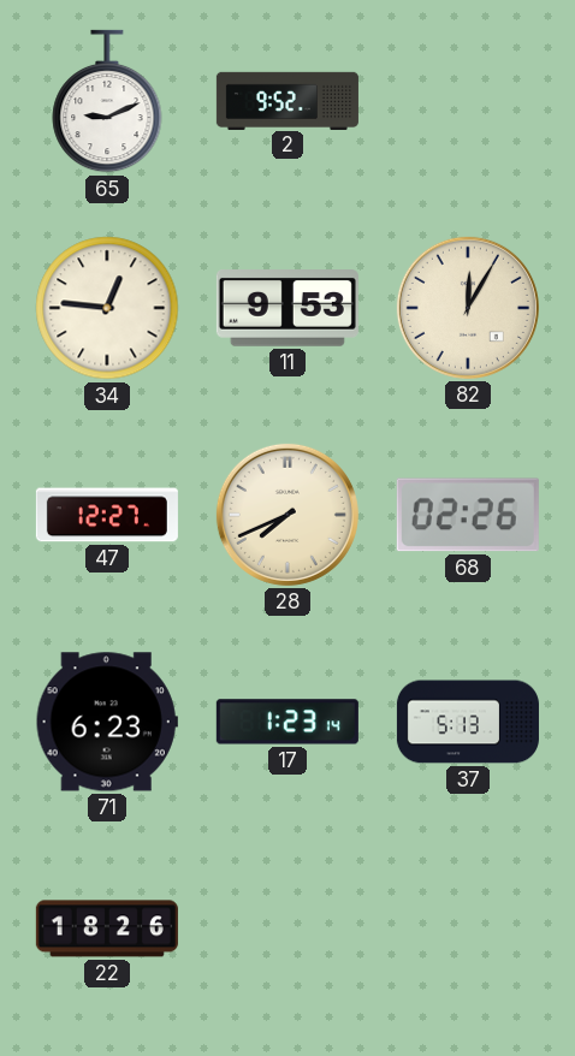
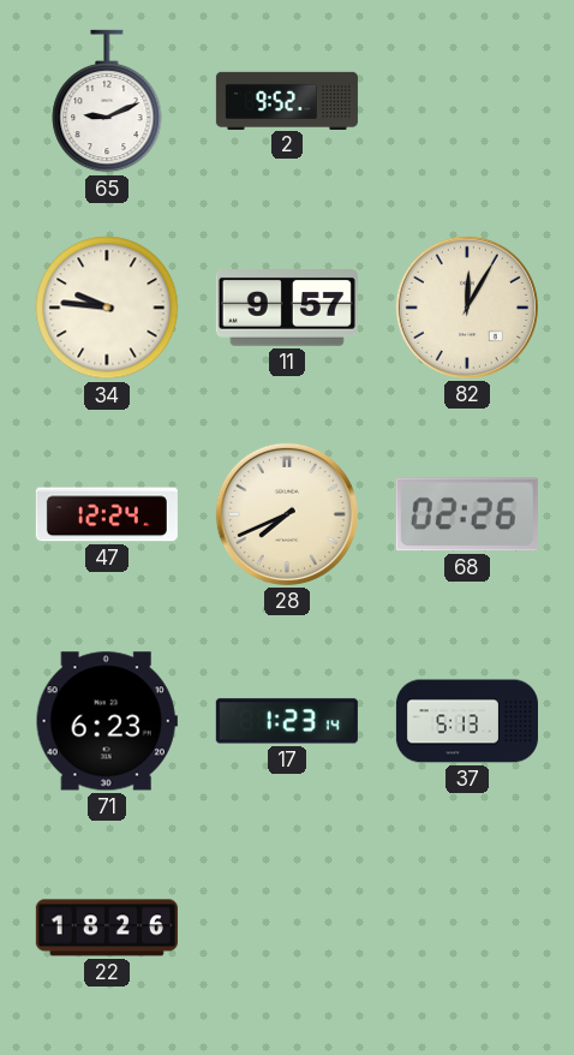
34: 12:46 -> 9:46
11: 9:53 -> 9:57
47: 12:27 -> 12:24
